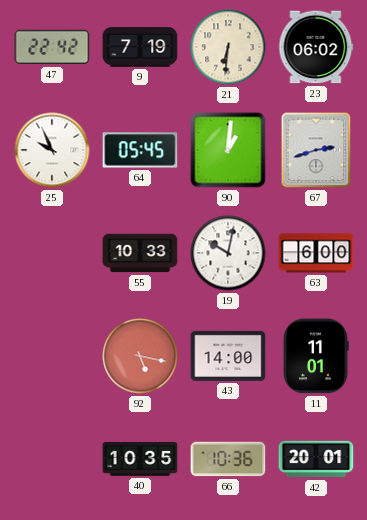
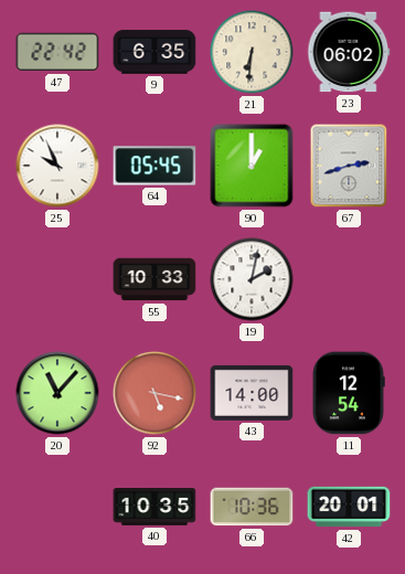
9: 7:19 -> 6:35
90: 1:01 -> 1:00
19: 10:02 -> 2:02
63: 6:00 -> none
20: none -> 11:07
11: 11:01 -> 12:54
